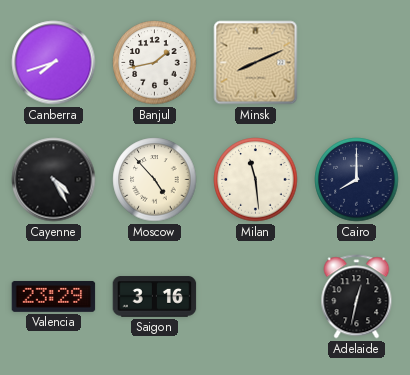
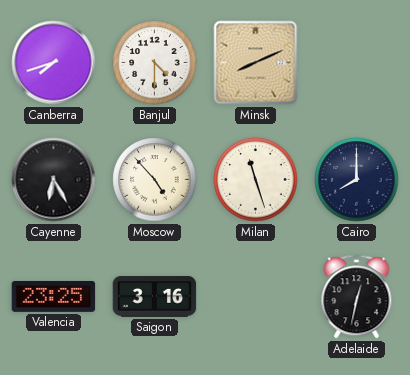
Banjul: 1:43 -> 4:30
Cayenne: 4:25 -> 6:25
Milan: 11:29 -> 11:27
Valencia: 23:29 -> 23:25
